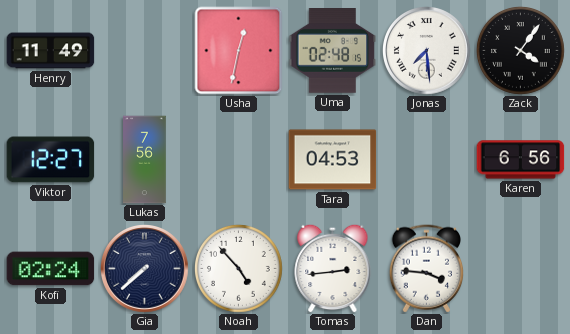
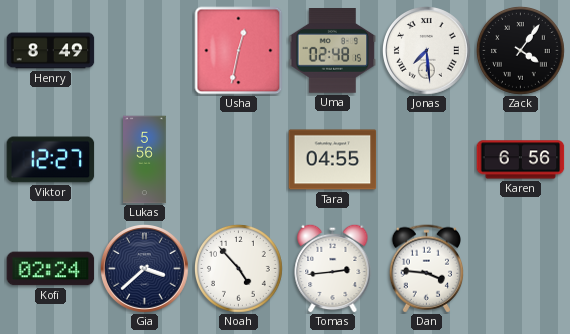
Henry: 11:49 -> 8:49
Lukas: 7:56 -> 5:56
Tara: 04:53 -> 04:55
Gia: 7:38 -> 3:38
